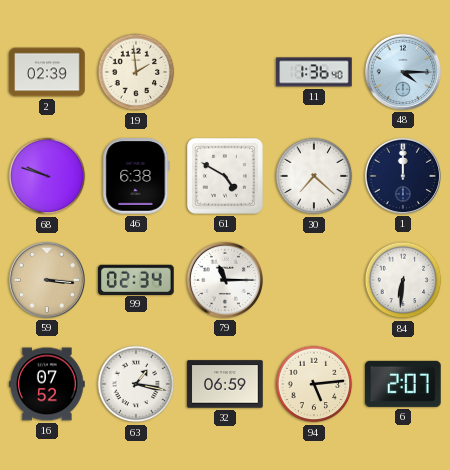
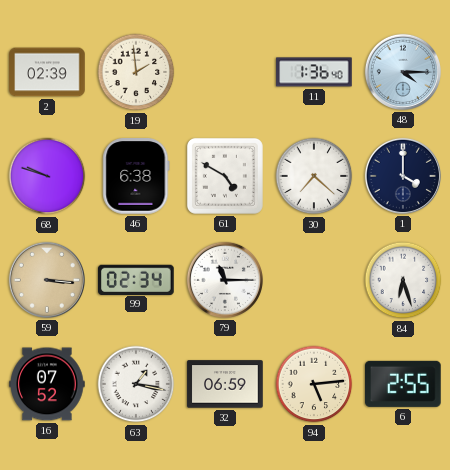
1: 12:00 -> 4:00
84: 6:31 -> 6:27
6: 2:07 -> 2:55
